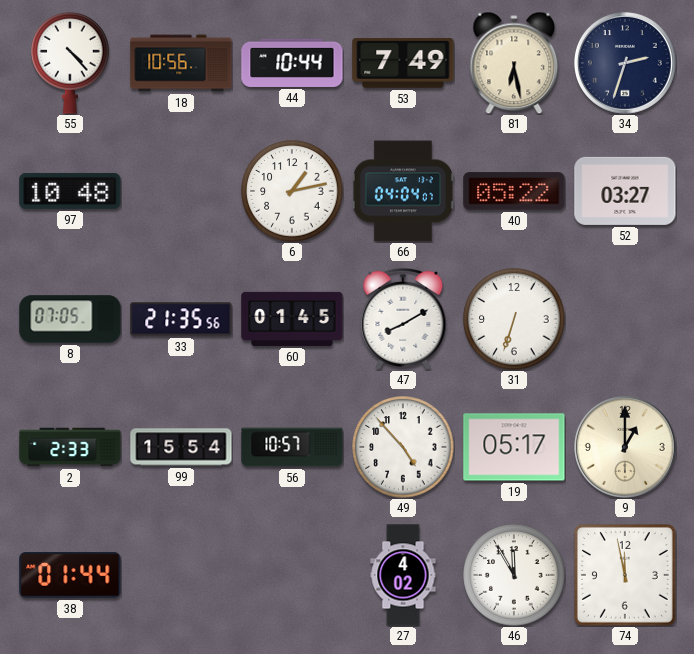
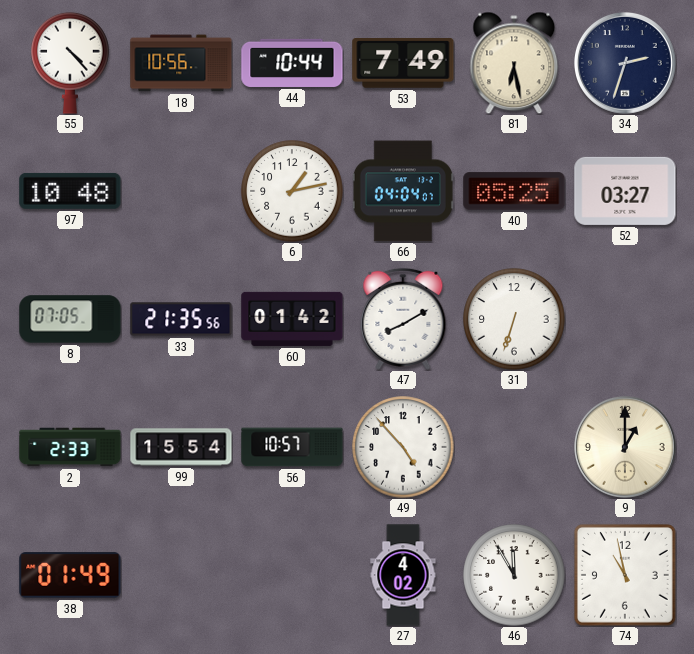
40: 05:22 -> 05:25
60: 01:45 -> 01:42
19: 05:17 -> none
38: 01:44 -> 01:49
74: 11:58 -> 10:58
